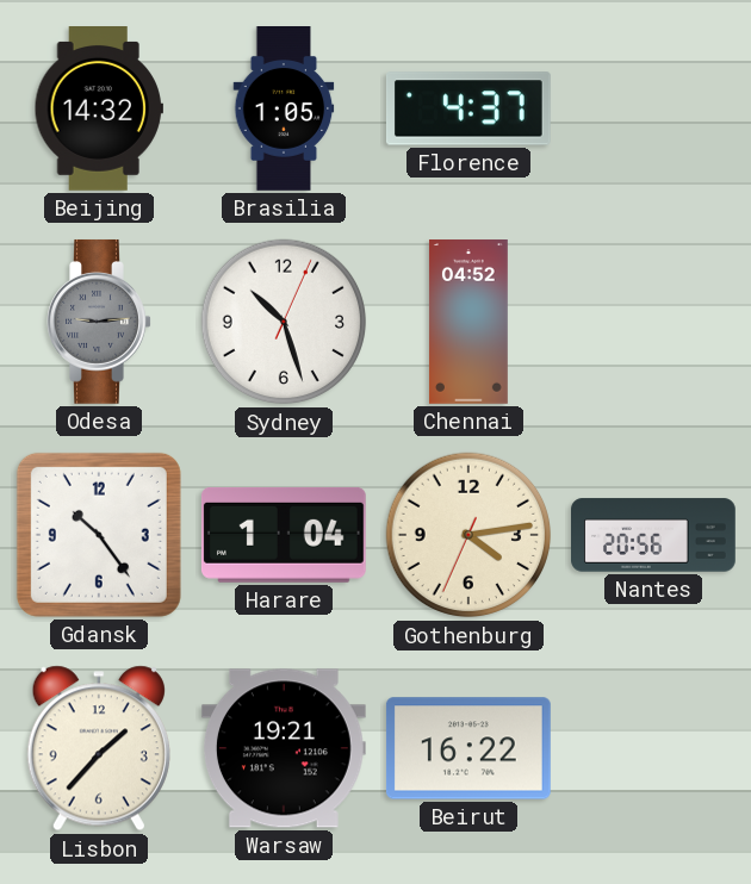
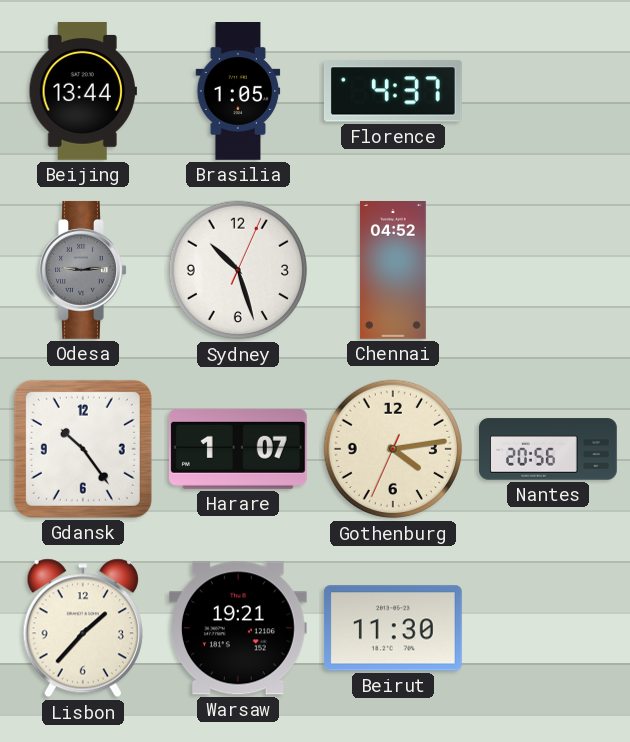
Beijing: 14:32 -> 13:44
Harare: 1:04 -> 1:07
Beirut: 16:22 -> 11:30
